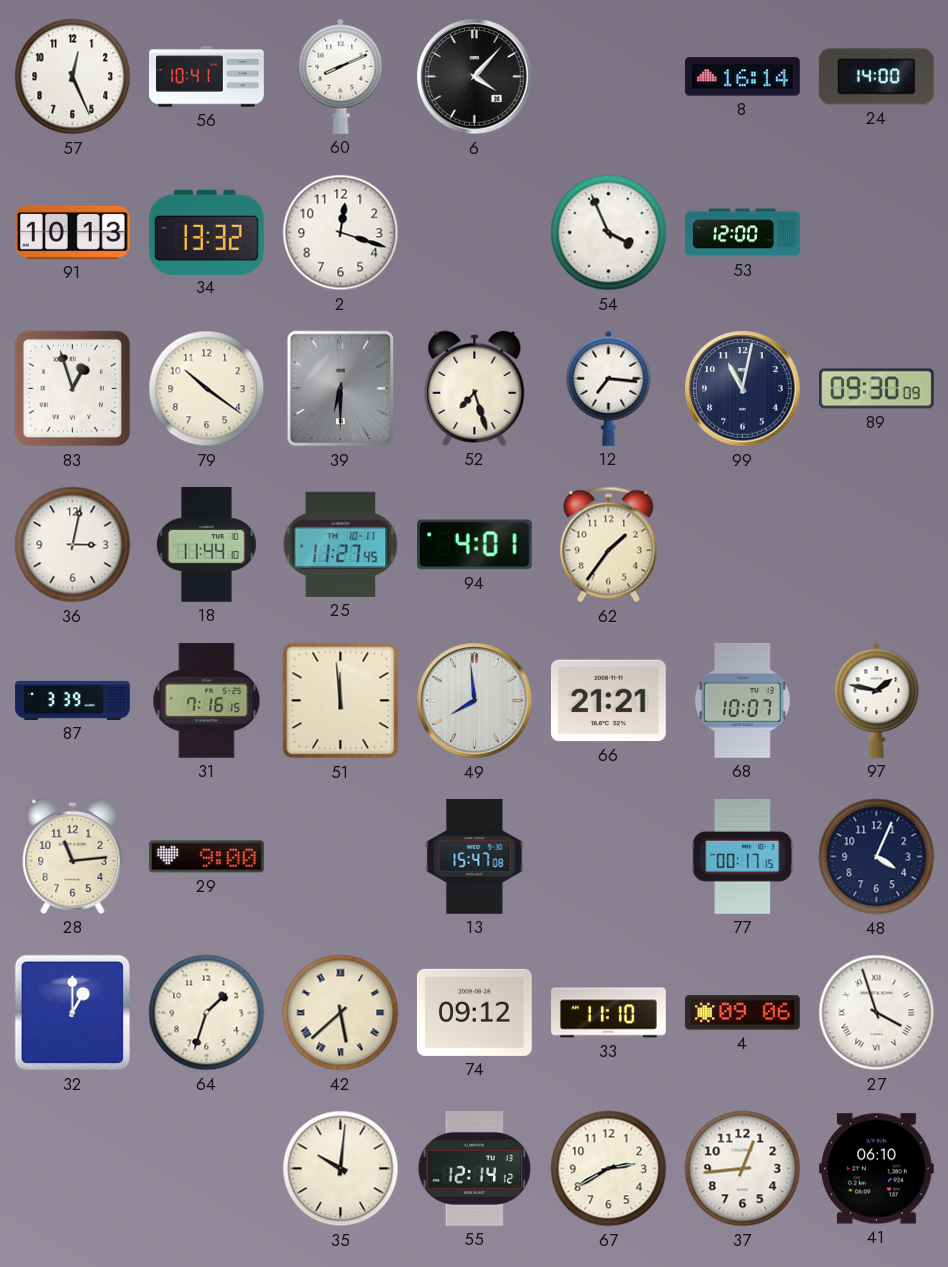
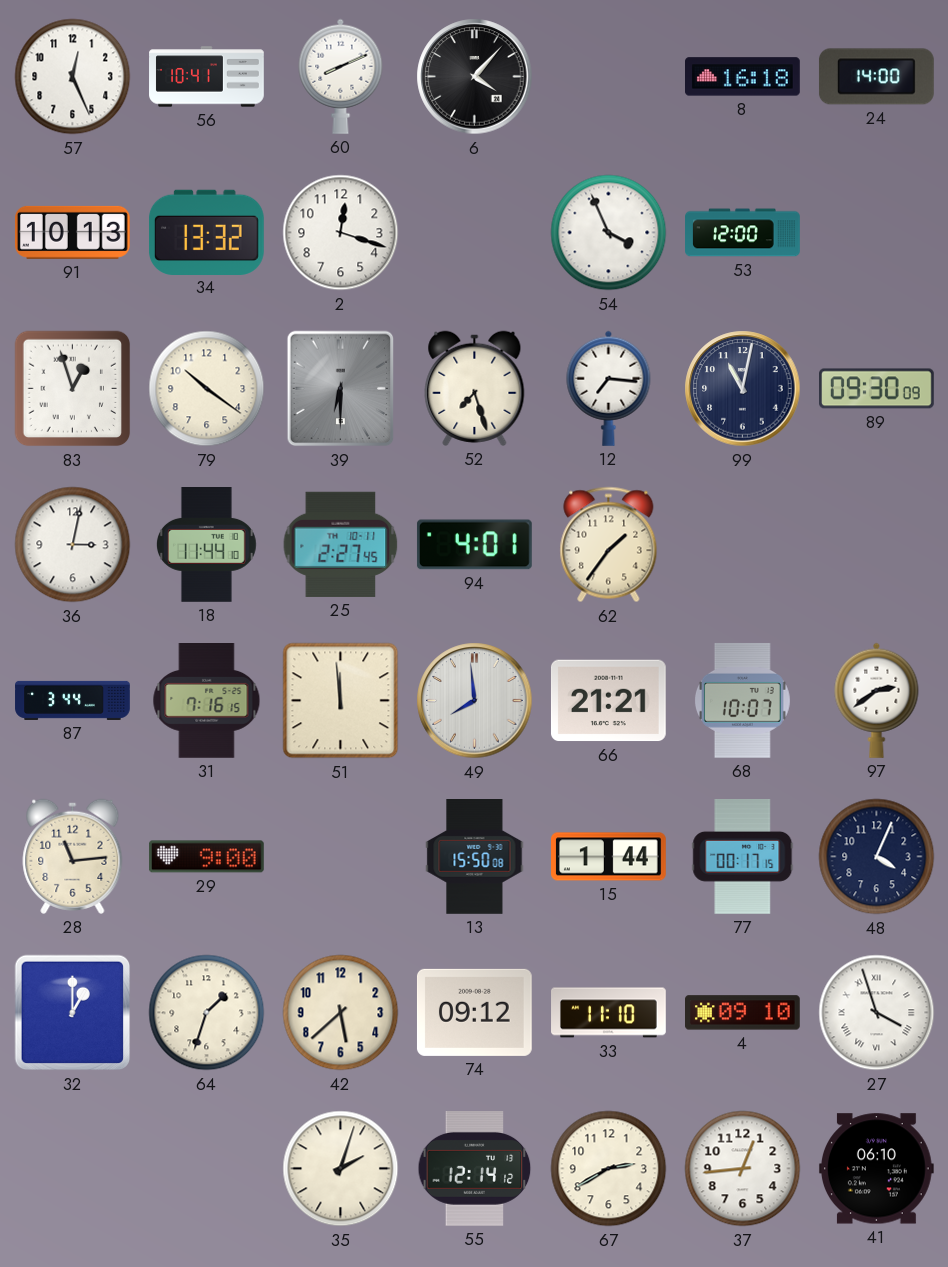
8: 16:14 -> 16:18
25: 11:27 -> 2:27
87: 3:39 -> 3:44
97: 1:47 -> 2:39
13: 15:47 -> 15:50
15: none -> 1:44
42 numerals: Roman -> Arabic
4: 09:06 -> 09:10
35: 10:01 -> 2:03
